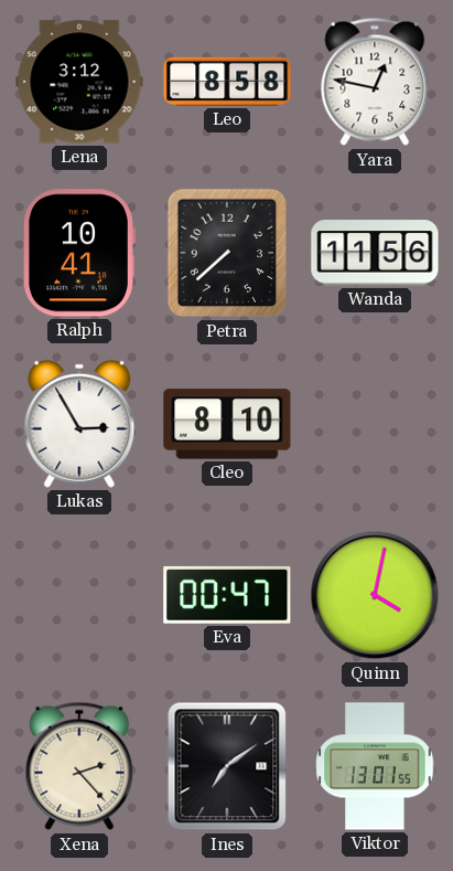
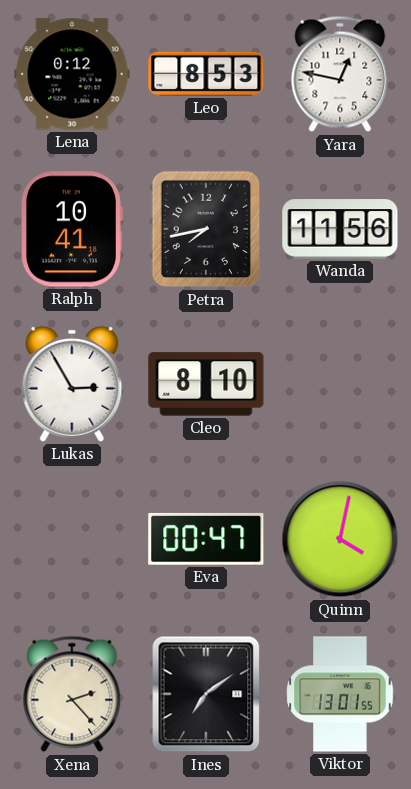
Lena: 3:12 -> 0:12
Leo: 8:58 -> 8:53
Petra: 7:38 -> 7:43
